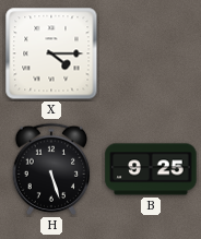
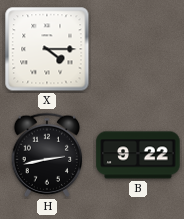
H: 5:27 -> 2:43
B: 9:25 -> 9:22
